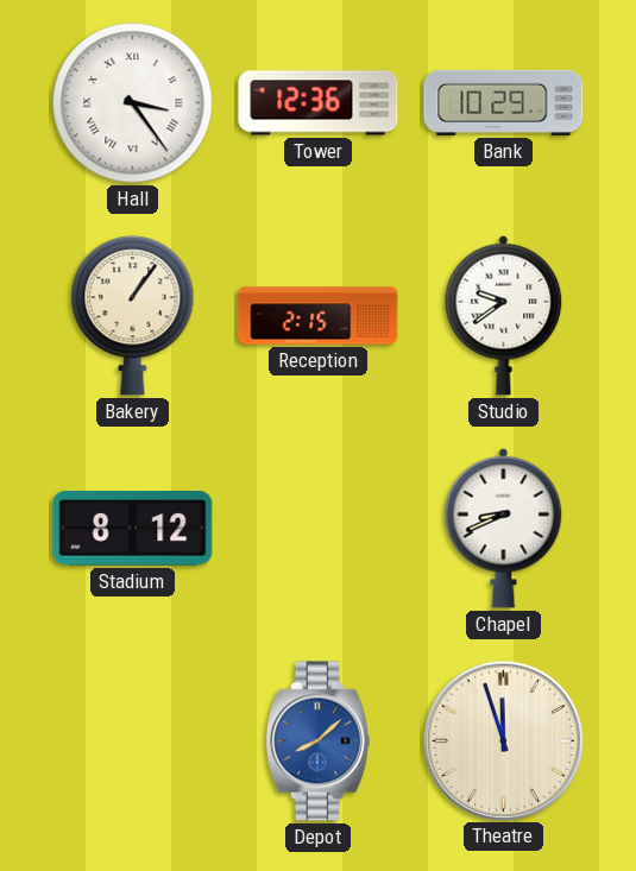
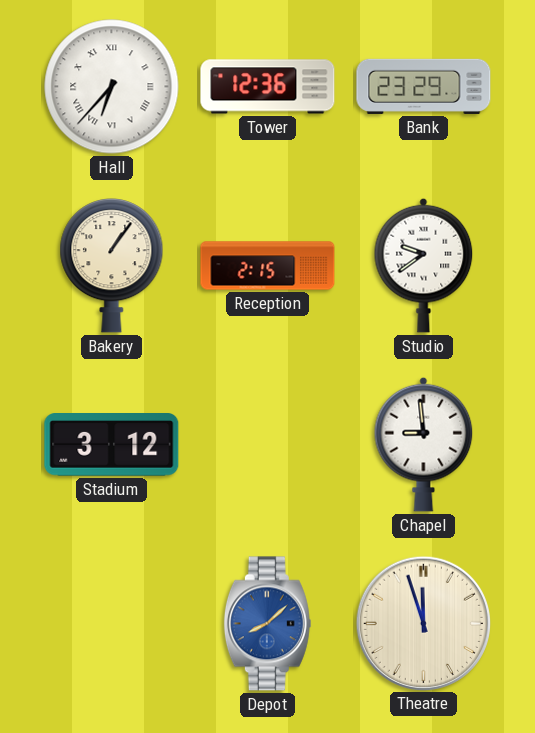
Hall: 3:24 -> 6:37
Bank: 10:29 -> 23:29
Stadium: 8:12 -> 3:12
Chapel: 8:41 -> 8:59
